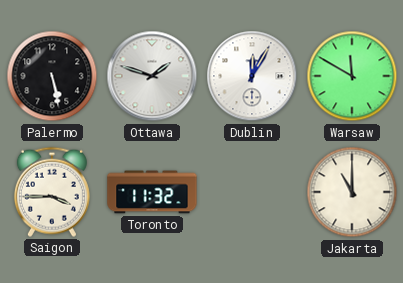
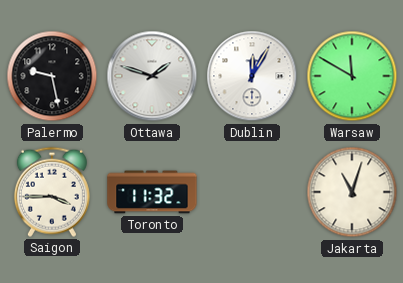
Palermo: 5:28 -> 9:28
Jakarta: 11:00 -> 11:03
